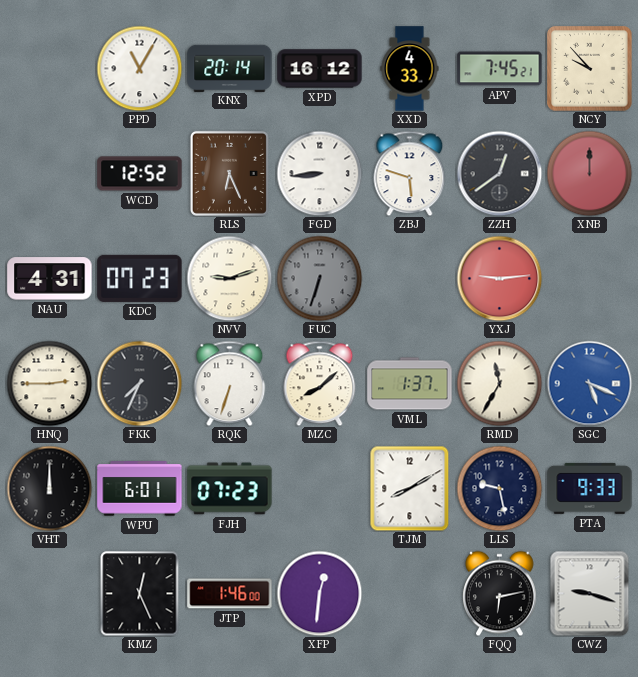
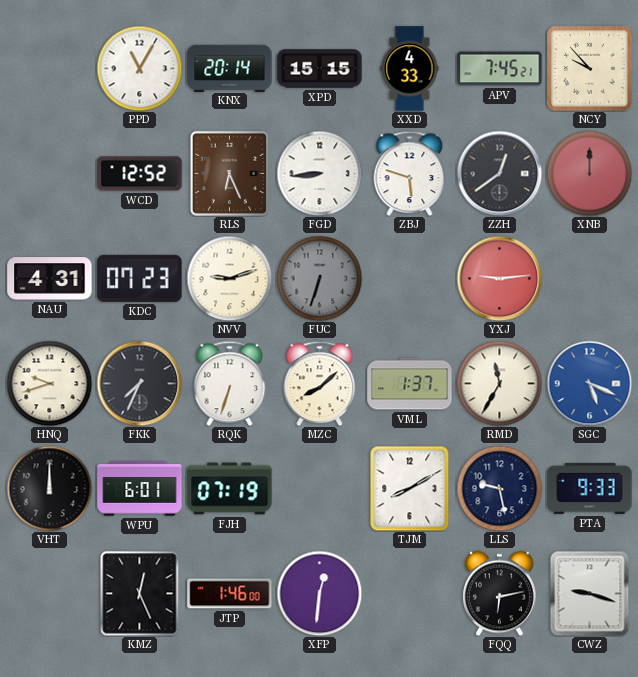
XPD: 16:12 -> 15:15
HNQ: 2:45 -> 9:42
FJH: 07:23 -> 07:19
